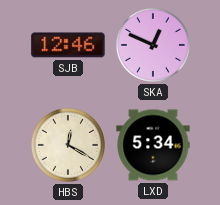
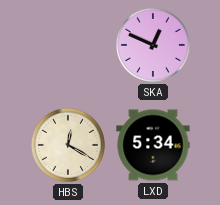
SJB: 12:46 -> none
